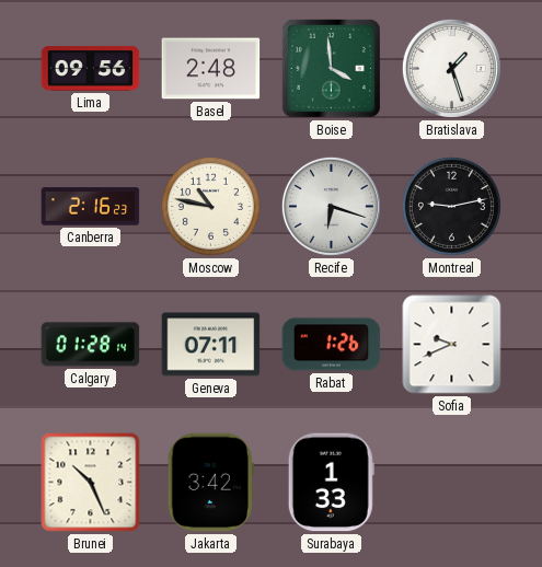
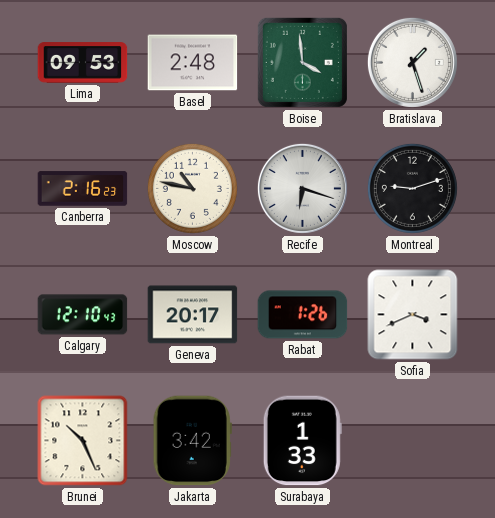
Lima: 09:56 -> 09:53
Montreal: 9:13 -> 9:12
Calgary: 01:28 -> 12:10
Geneva: 07:11 -> 20:17
Sofia: 9:41 -> 3:41
